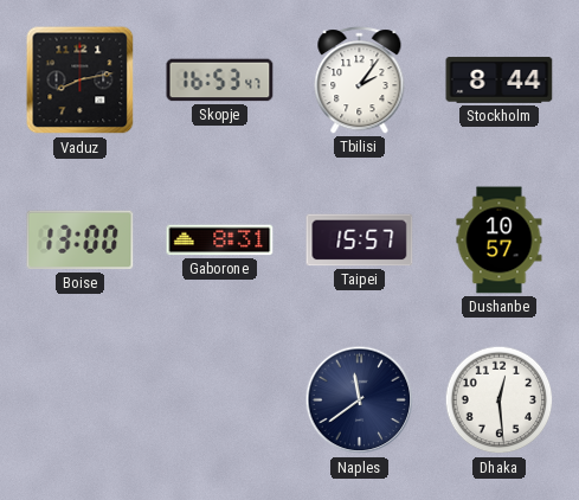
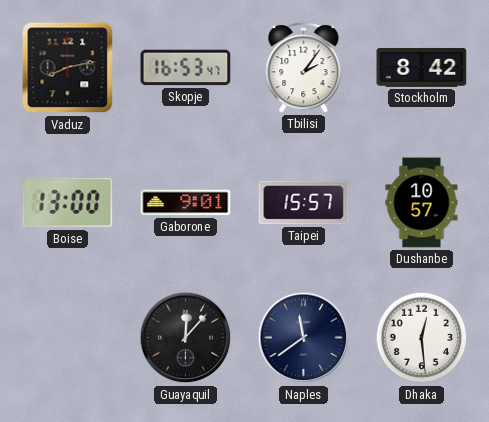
Stockholm: 8:44 -> 8:42
Gaborone: 8:31 -> 9:01
Guayaquil: none -> 12:07
